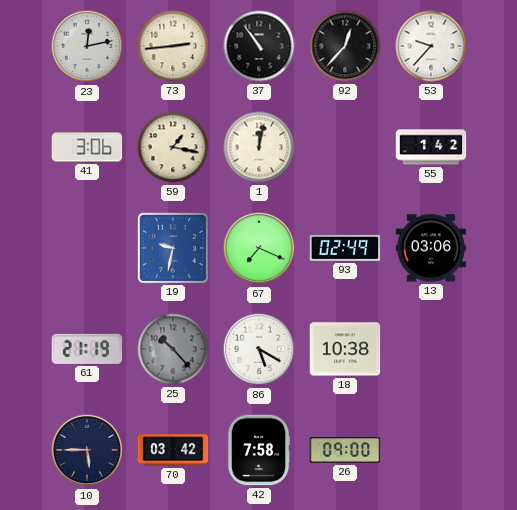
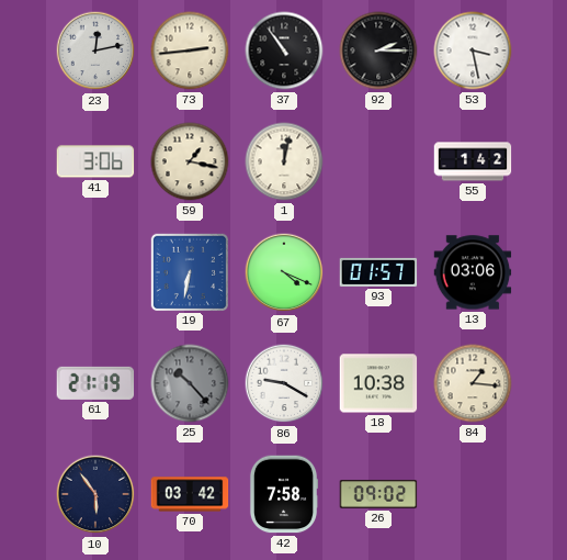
92: 12:37 -> 2:15
53: 9:37 -> 3:28
19: 9:32 -> 6:32
67: 7:19 -> 4:19
93: 02:49 -> 01:57
86: 5:20 -> 9:20
84: none -> 1:16
10: 5:45 -> 5:54
26: 09:00 -> 09:02
